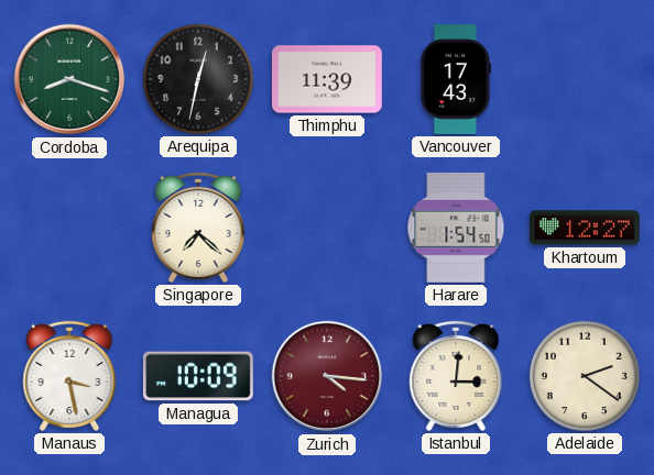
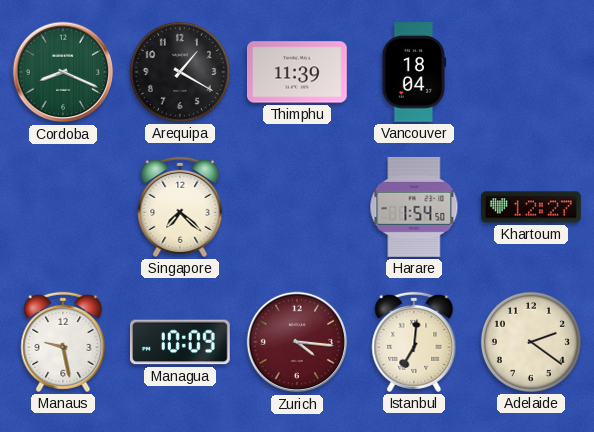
Cordoba: 8:18 -> 8:19
Arequipa: 12:32 -> 1:20
Vancouver: 17:43 -> 18:04
Manaus: 3:28 -> 9:28
Istanbul: 3:01 -> 7:01
